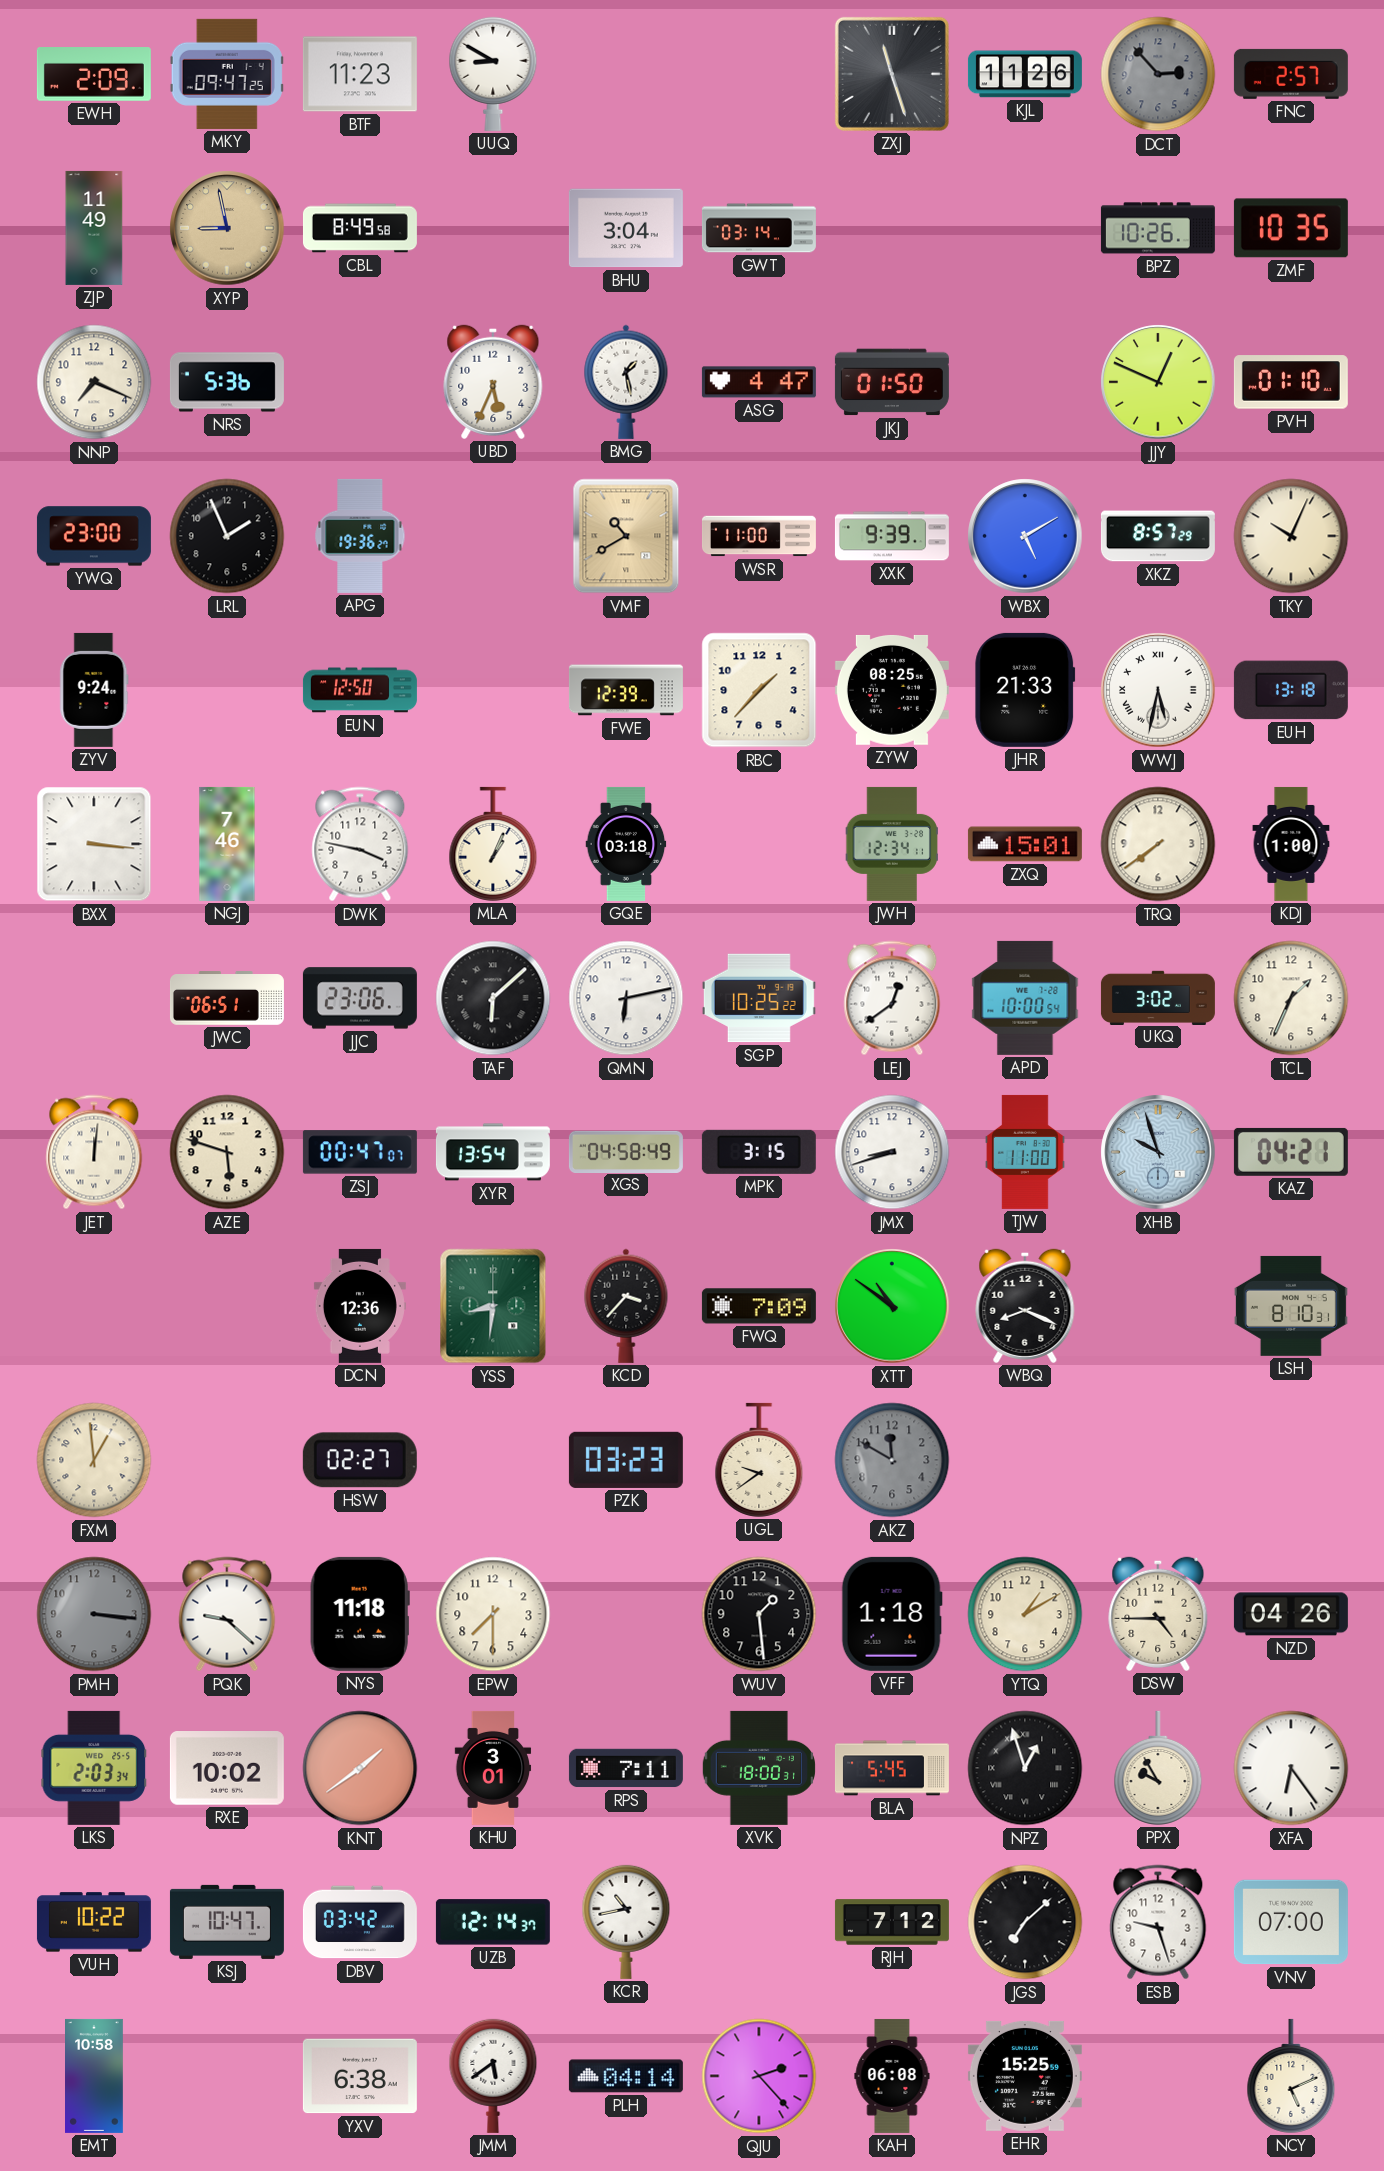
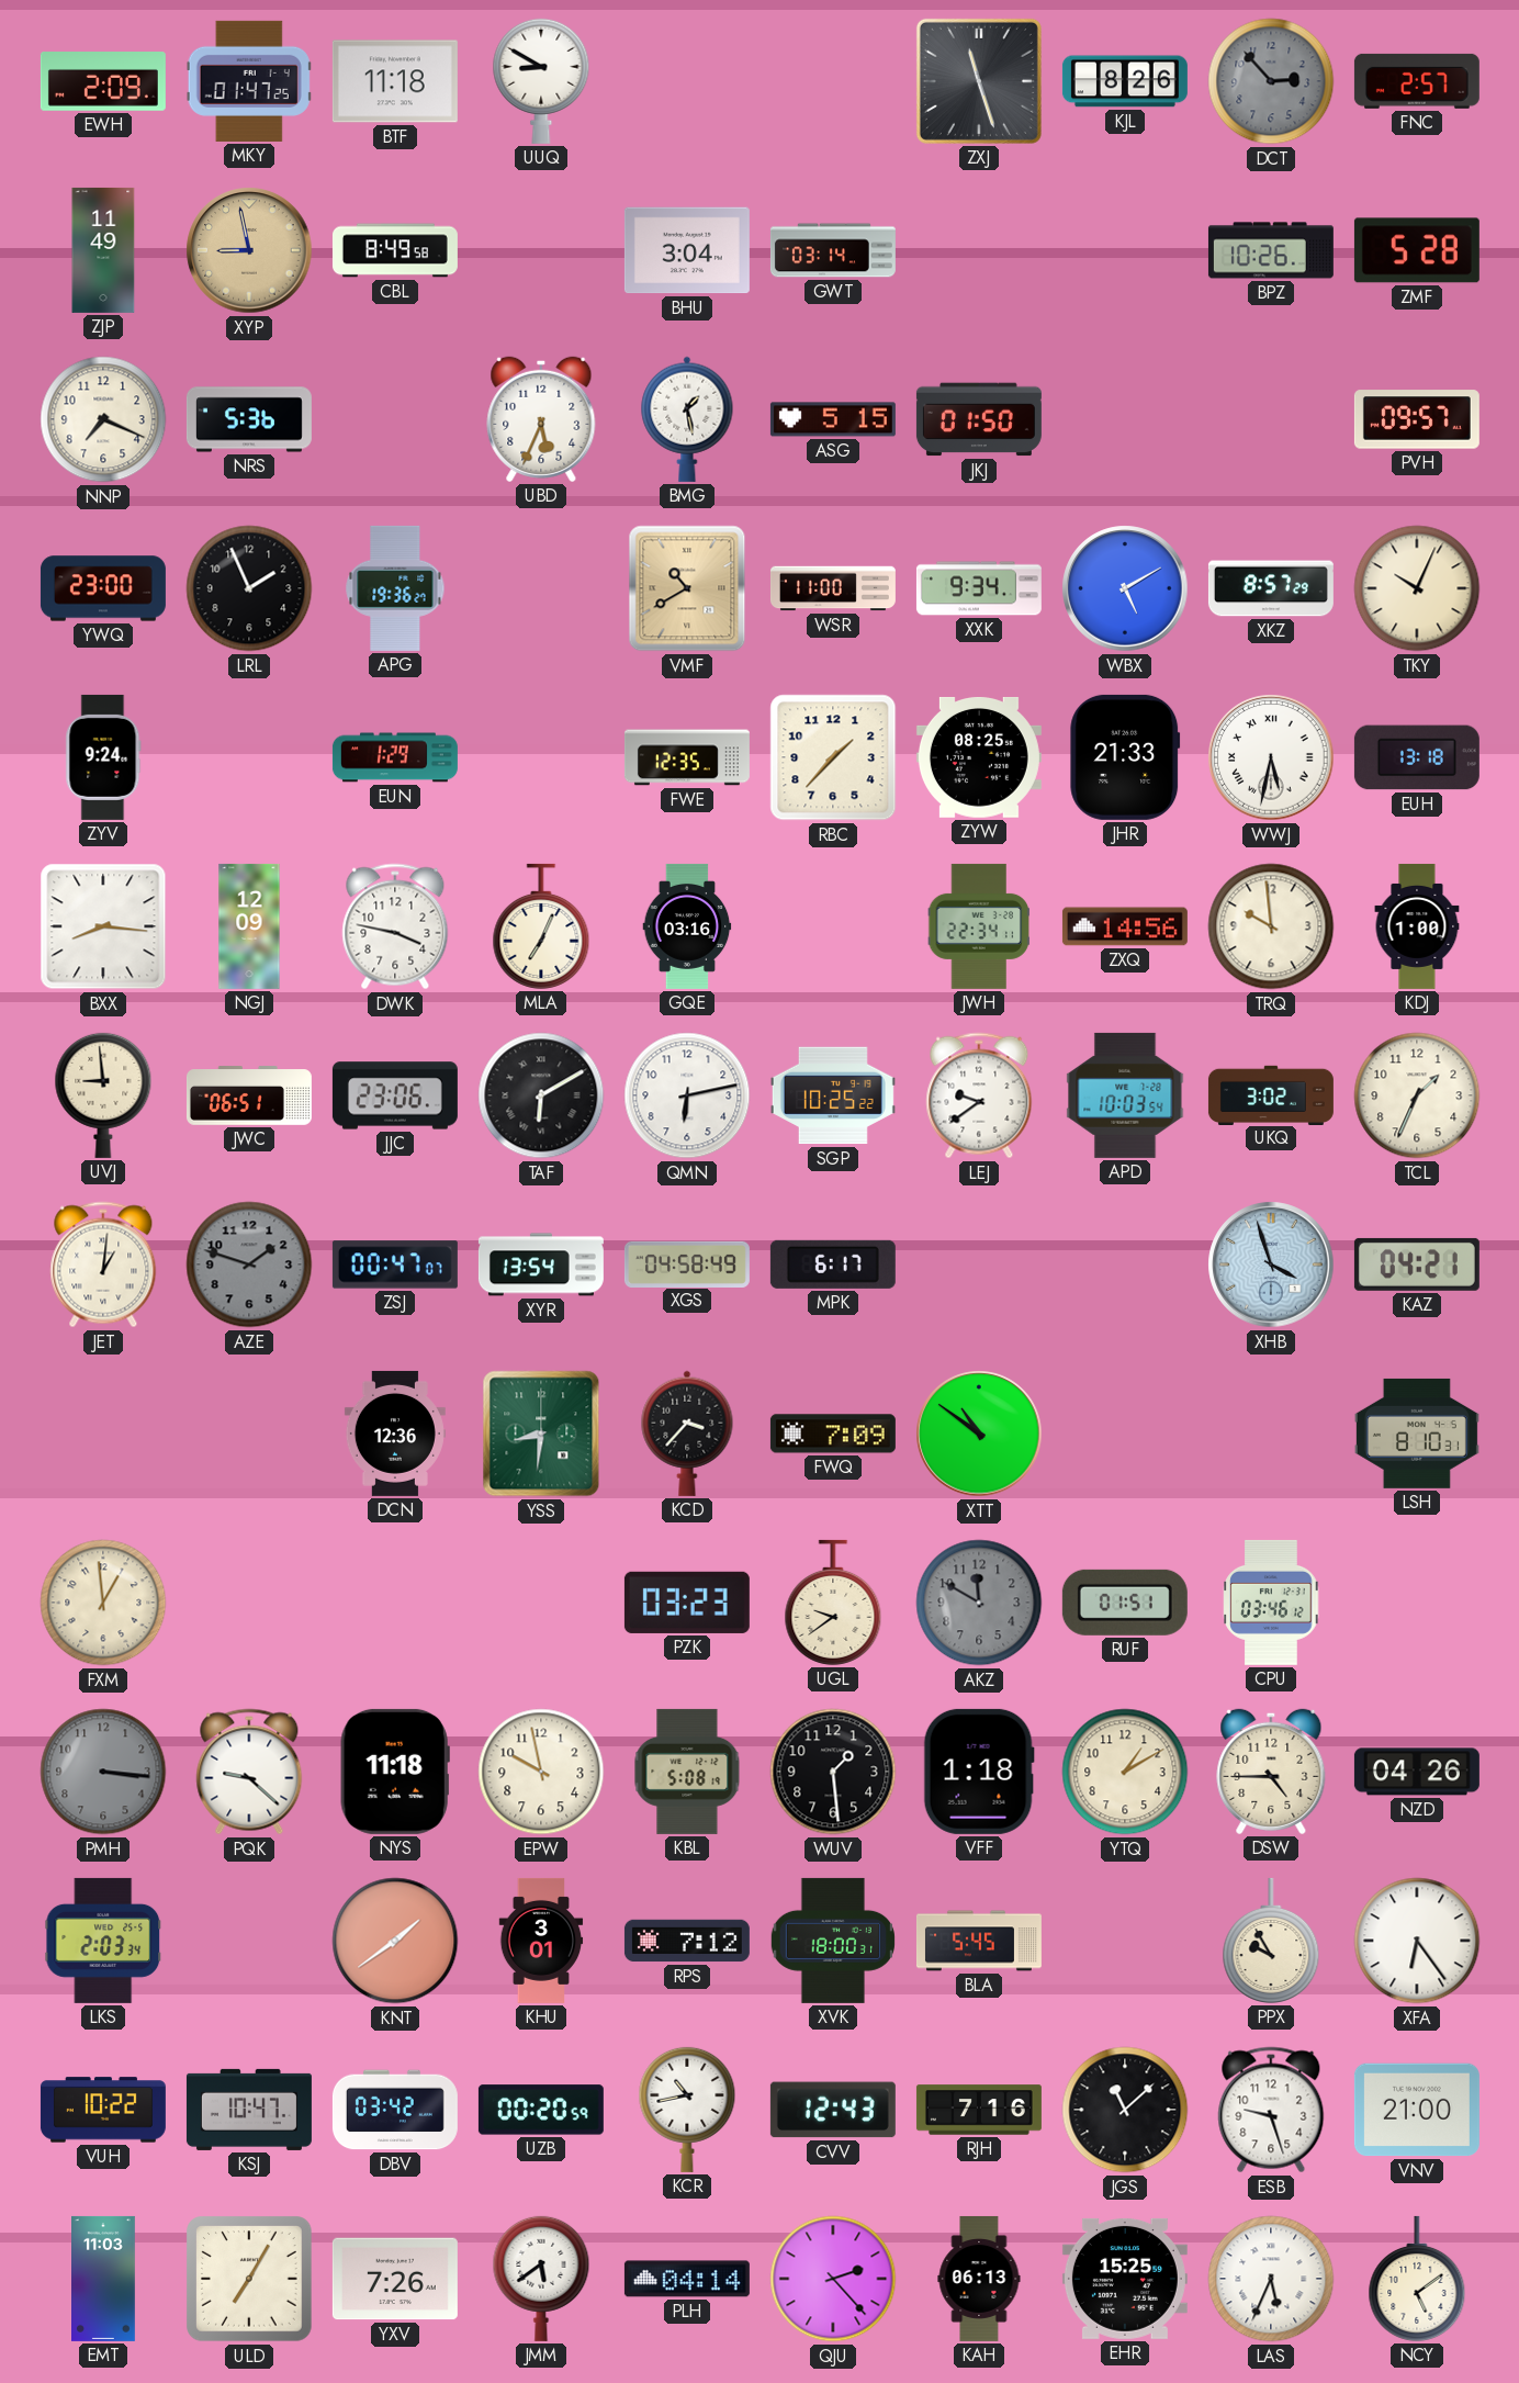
MKY: 09:47 -> 01:47
BTF: 11:23 -> 11:18
KJL: 11:26 -> 8:26
ZMF: 10:35 -> 5:28
ASG: 4:47 -> 5:15
JJY: 12:49 -> none
PVH: 01:10 -> 09:57
XXK: 9:39 -> 9:34
EUN: 12:50 -> 1:29
FWE: 12:39 -> 12:35
BXX: 3:16 -> 8:16
NGJ: 7:46 -> 12:09
MLA: 1:04 -> 7:04
GQE: 03:18 -> 03:16
JWH: 12:34 -> 22:34
ZXQ: 15:01 -> 14:56
TRQ: 7:39 -> 9:59
UVJ: none -> 8:59
TAF: 6:08 -> 6:10
LEJ: 12:39 -> 9:39
APD: 10:00 -> 10:03
JET: 12:01 -> 1:01
AZE: 5:48 -> 1:48
AZE dial: cream -> grey
MPK: 3:15 -> 6:17
JMX: 8:42 -> none
TJW: 11:00 -> none
XHB: 9:57 -> 3:57
WBQ: 8:19 -> none
HSW: 02:27 -> none
RUF: none -> 01:51
CPU: none -> 03:46
EPW: 7:30 -> 9:58
KBL: none -> 5:08
RXE: 10:02 -> none
RPS: 7:11 -> 7:12
NPZ: 12:57 -> none
UZB: 12:14 -> 00:20
CVV: none -> 12:43
RJH: 7:12 -> 7:16
JGS: 7:08 -> 11:08
VNV: 07:00 -> 21:00
EMT: 10:58 -> 11:03
ULD: none -> 7:05
YXV: 6:38 -> 7:26
KAH: 06:08 -> 06:13
LAS: none -> 5:34
NCY: 5:11 -> 5:09
